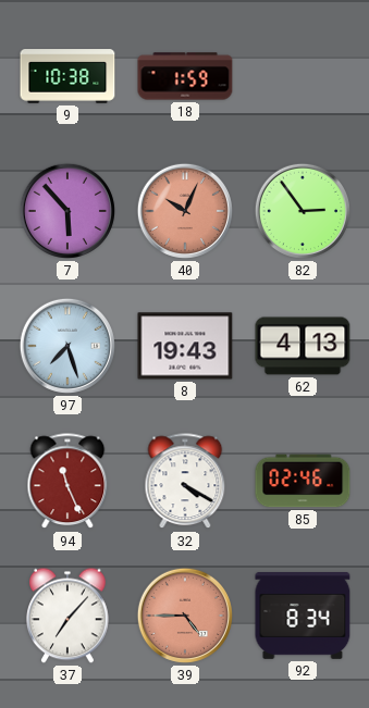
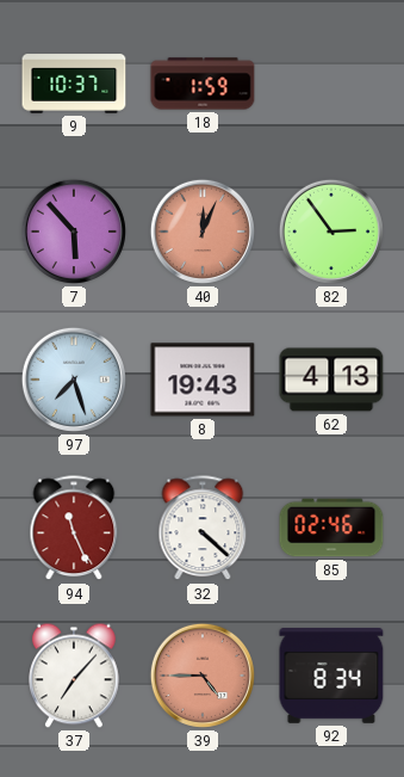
9: 10:38 -> 10:37
40: 10:04 -> 12:04
32: 4:20 -> 4:22
